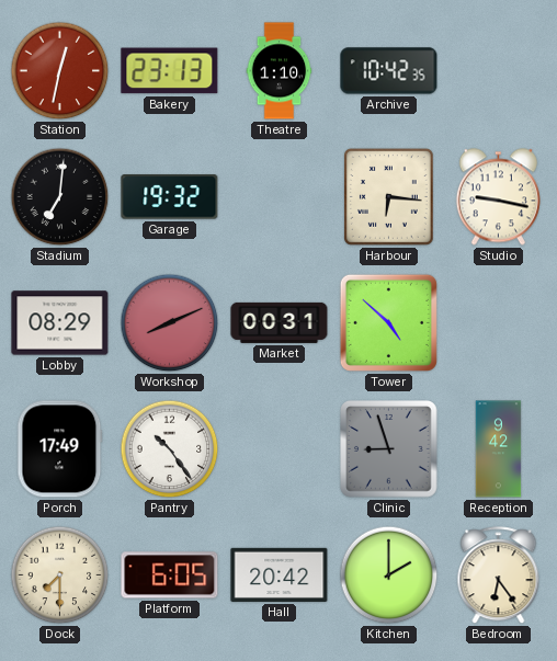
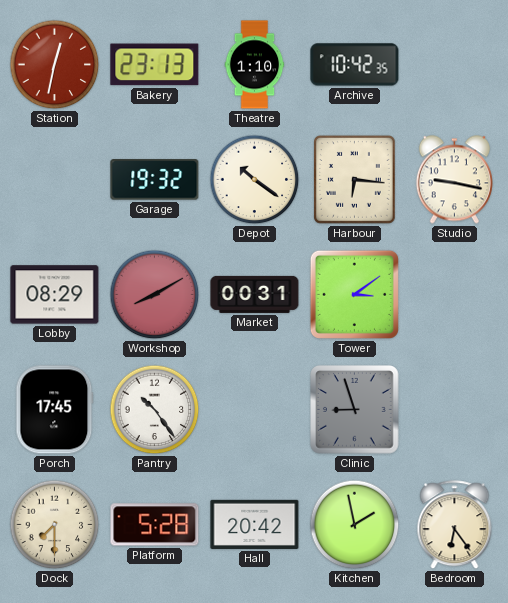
Stadium: 7:01 -> none
Depot: none -> 10:21
Workshop: 8:11 -> 8:10
Tower: 4:52 -> 3:09
Porch: 17:49 -> 17:45
Reception: 9:42 -> none
Platform: 6:05 -> 5:28
Kitchen: 2:00 -> 1:58
